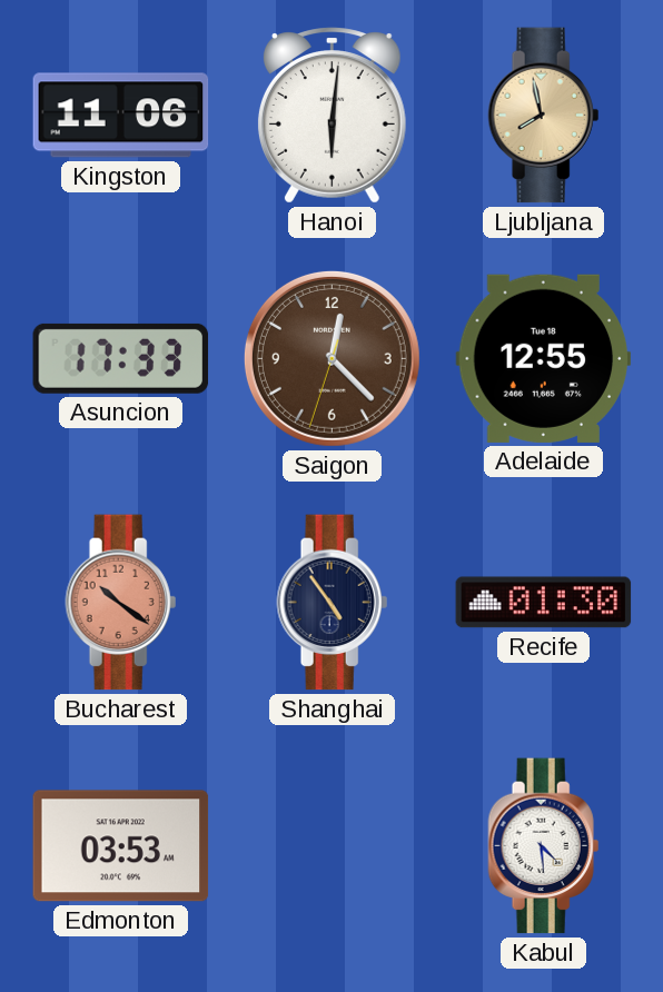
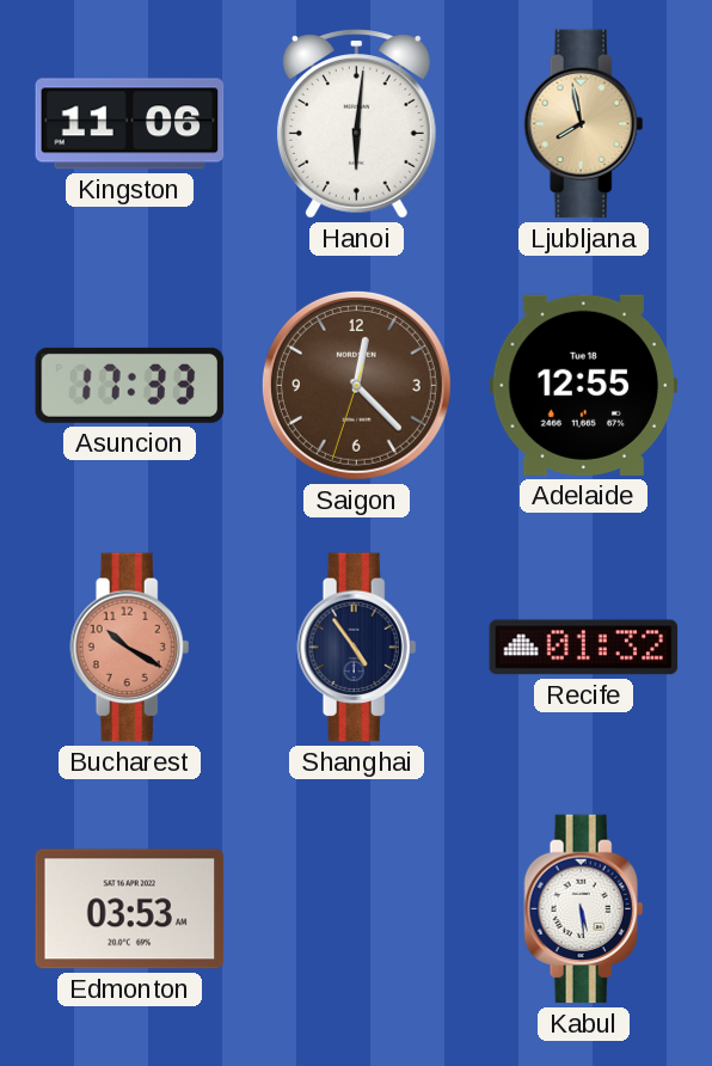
Bucharest: 10:21 -> 10:20
Recife: 01:30 -> 01:32
Kabul: 4:29 -> 5:29
